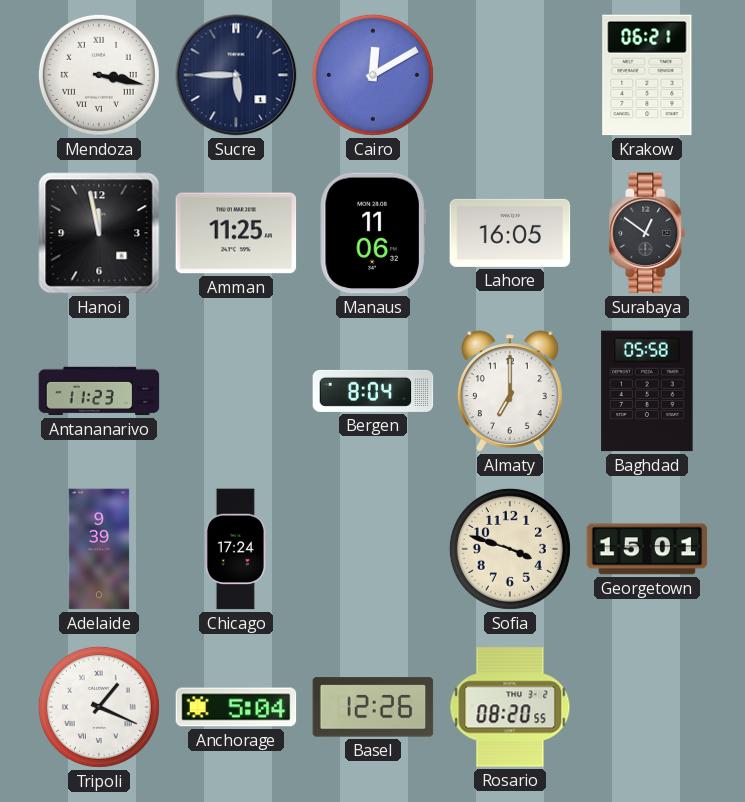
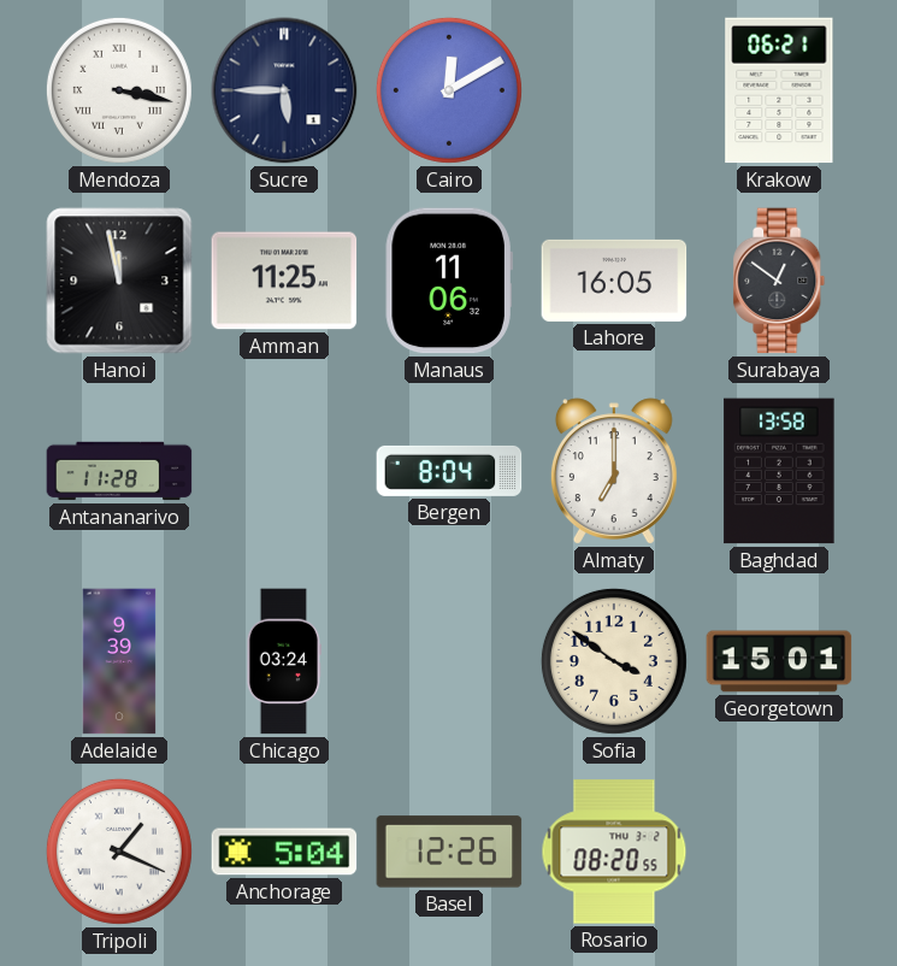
Antananarivo: 11:23 -> 11:28
Baghdad: 05:58 -> 13:58
Chicago: 17:24 -> 03:24
Sofia: 3:48 -> 3:51
